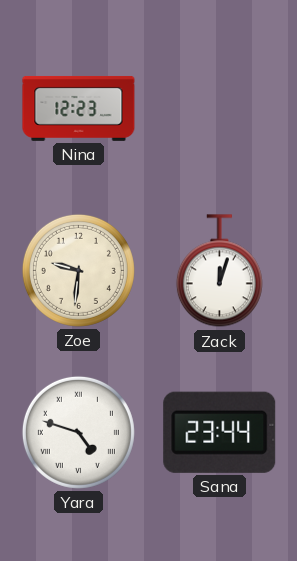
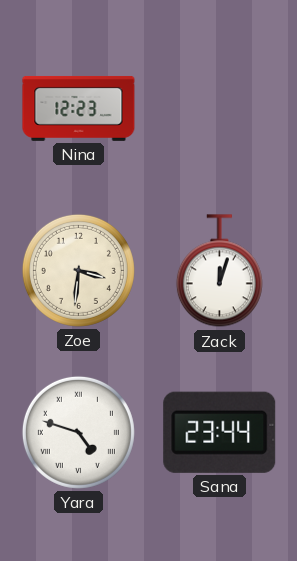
Zoe: 9:31 -> 3:31
